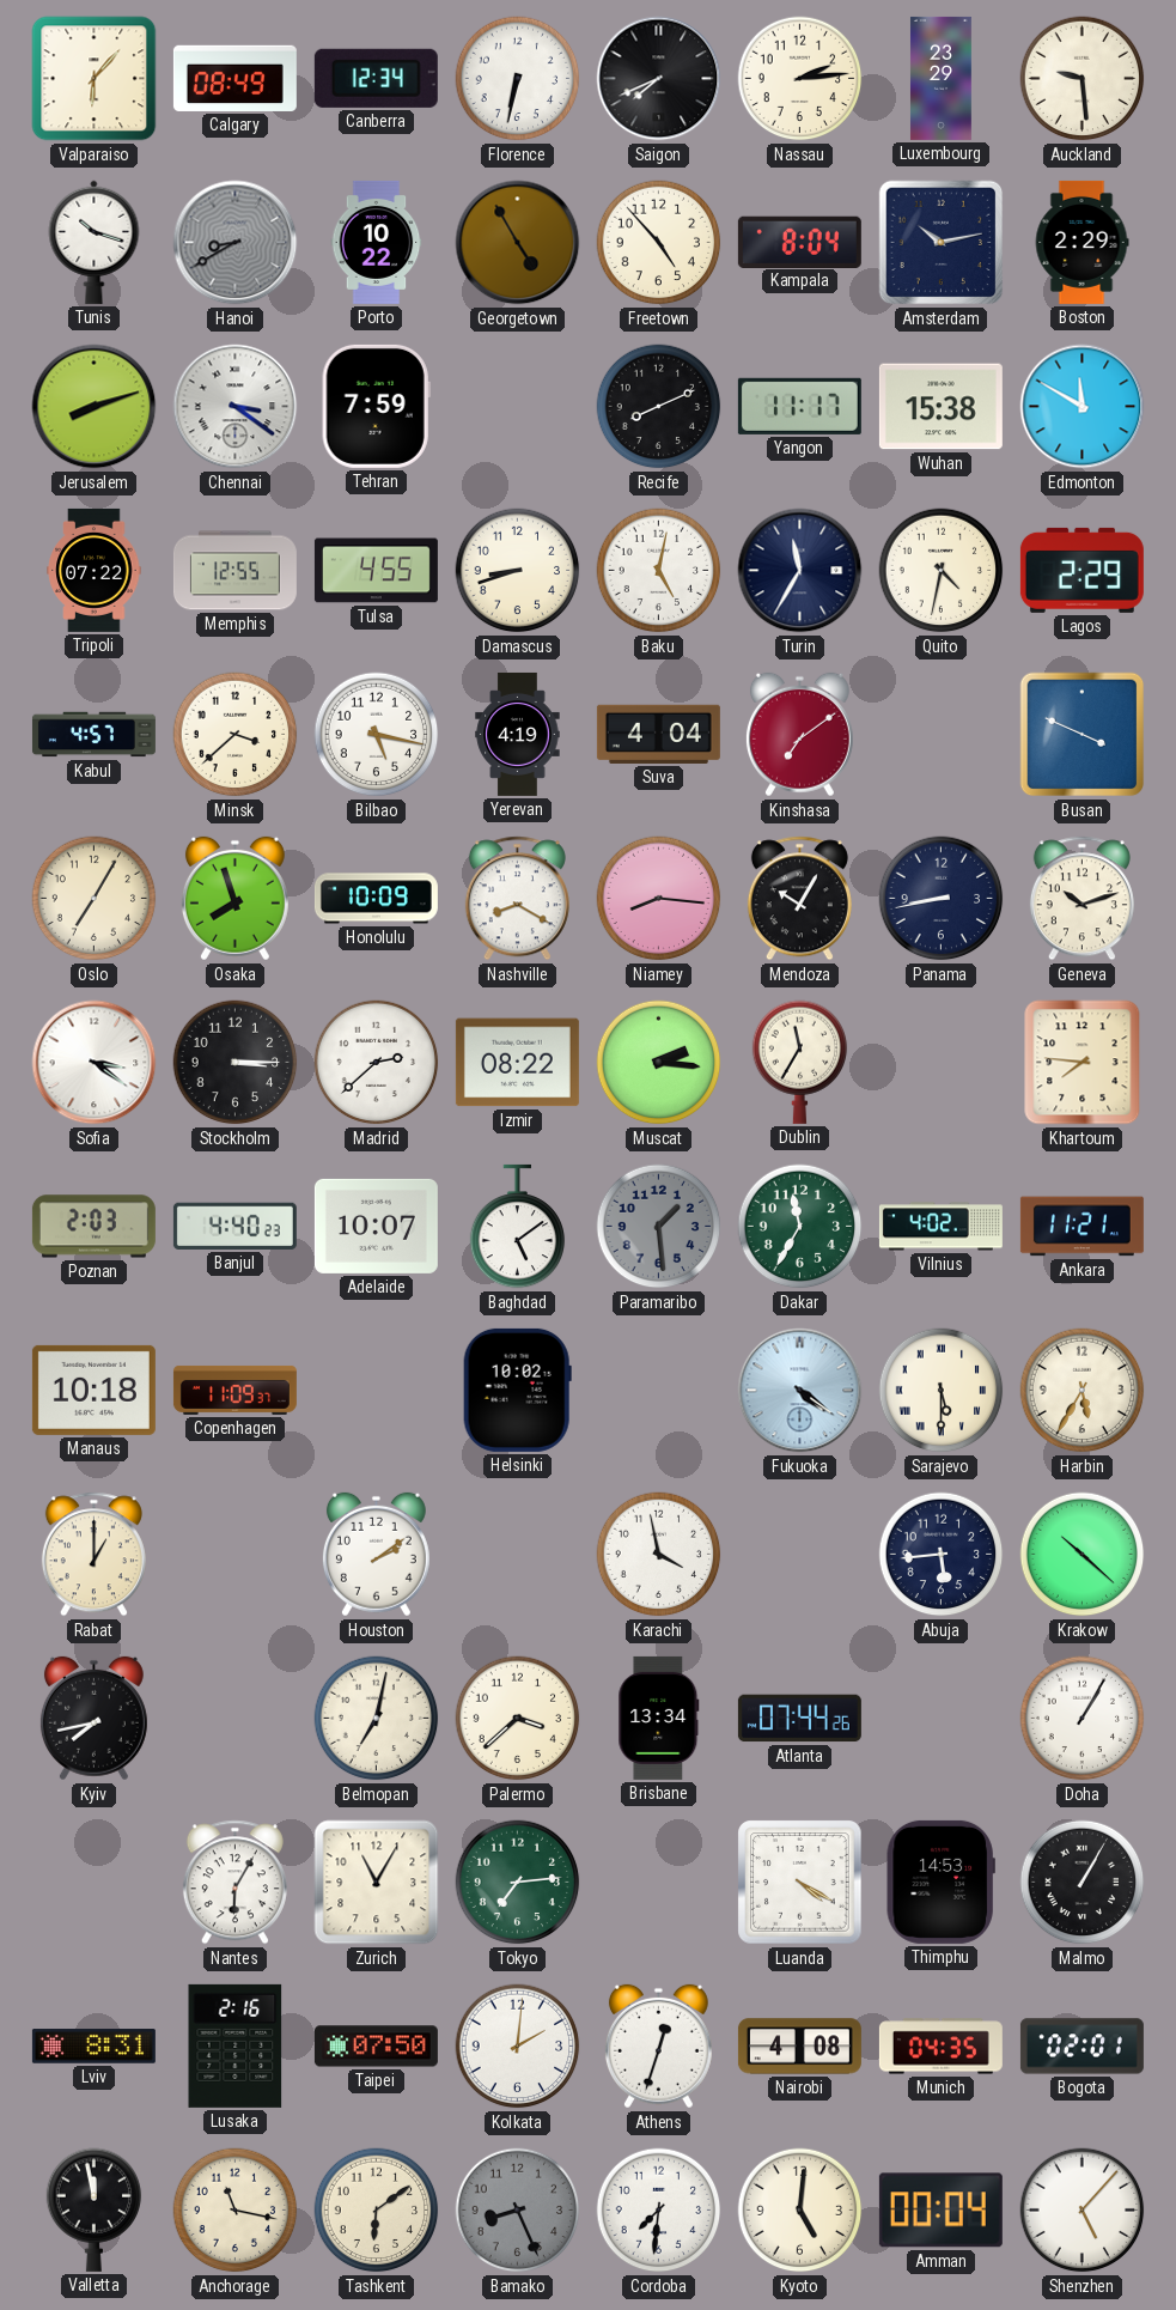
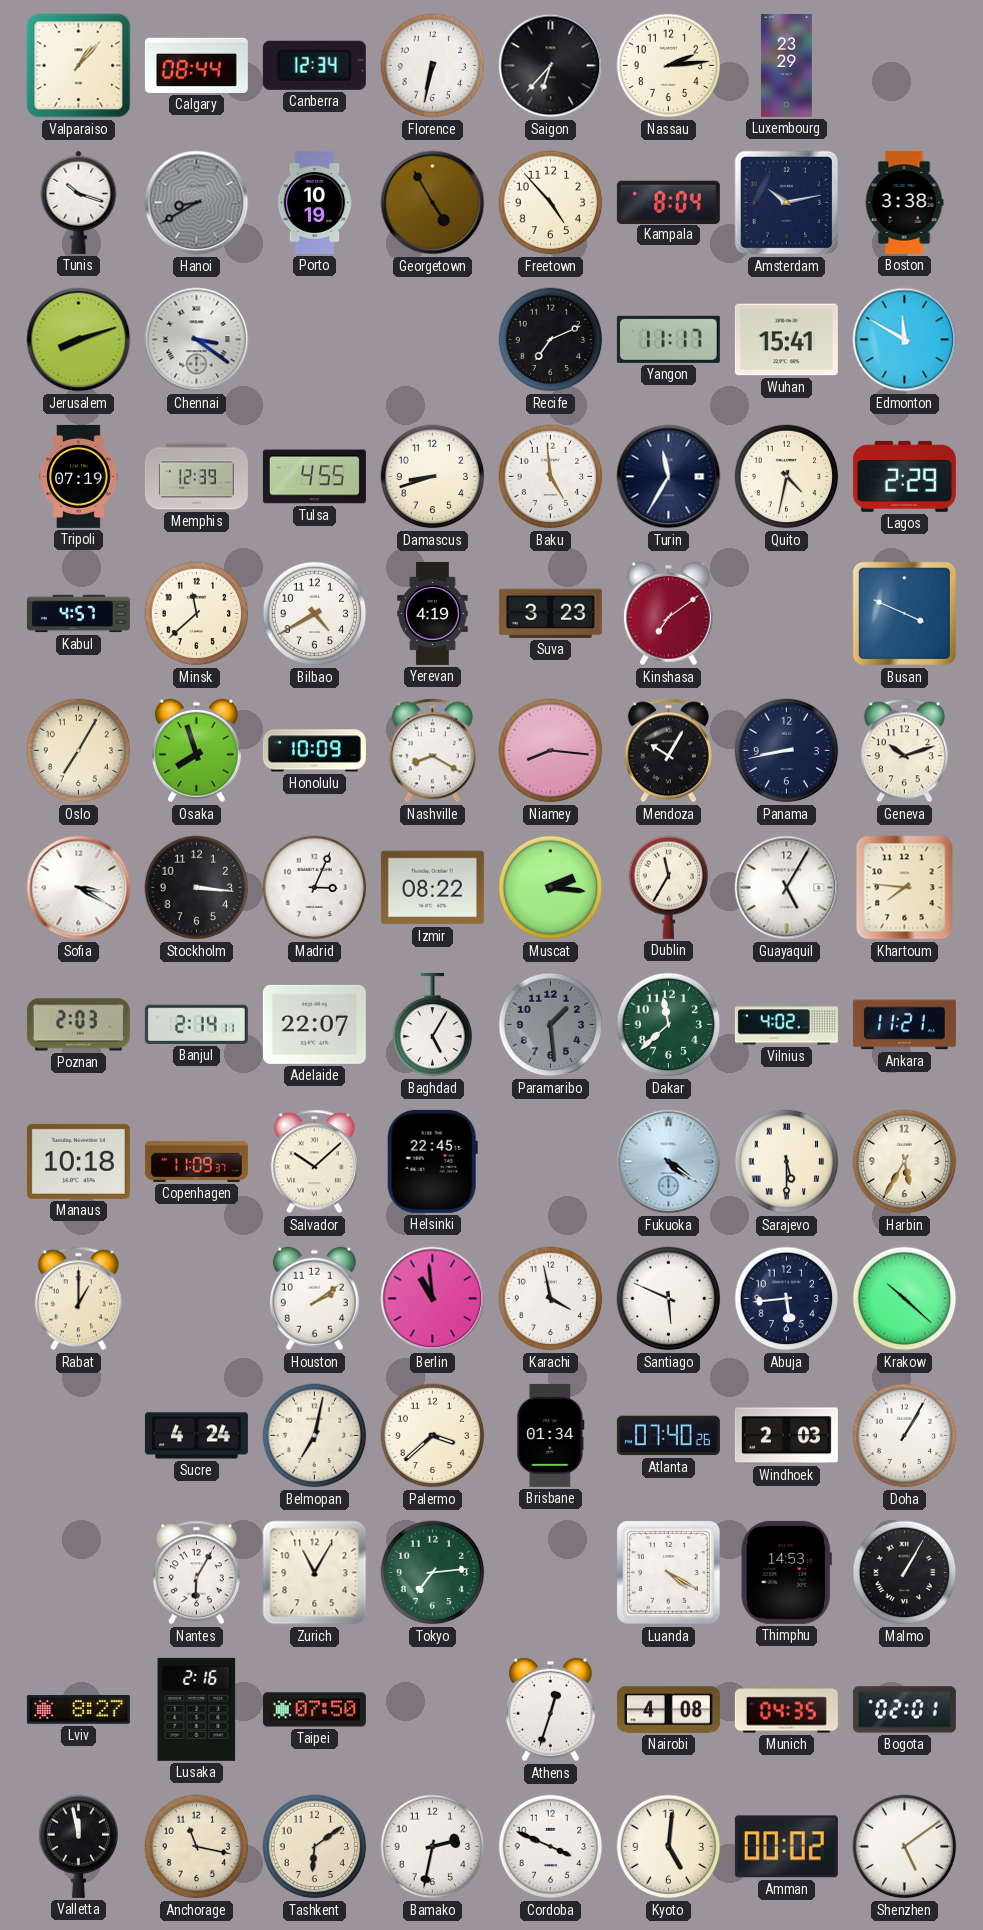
Valparaiso: 6:07 -> 1:07
Calgary: 08:49 -> 08:44
Saigon: 7:41 -> 6:37
Auckland: 9:29 -> none
Porto: 10:22 -> 10:19
Boston: 2:29 -> 3:38
Tehran: 7:59 -> none
Recife: 8:11 -> 7:11
Wuhan: 15:38 -> 15:41
Tripoli: 07:22 -> 07:19
Memphis: 12:55 -> 12:39
Baku: 5:02 -> 4:59
Minsk: 3:38 -> 11:38
Bilbao: 5:17 -> 4:40
Suva: 4:04 -> 3:23
Sofia: 3:21 -> 3:20
Stockholm: 3:15 -> 3:16
Madrid: 2:38 -> 3:04
Guayaquil: none -> 5:05
Banjul: 4:40 -> 2:14
Adelaide: 10:07 -> 22:07
Baghdad: 5:09 -> 5:05
Dakar: 11:35 -> 11:38
Salvador: none -> 10:08
Helsinki: 10:02 -> 22:45
Berlin: none -> 10:59
Santiago: none -> 5:49
Kyiv: 7:43 -> none
Sucre: none -> 4:24
Brisbane: 13:34 -> 01:34
Atlanta: 07:44 -> 07:40
Windhoek: none -> 2:03
Lviv: 8:31 -> 8:27
Kolkata: 2:01 -> none
Bamako: 8:26 -> 2:32
Bamako dial: grey -> white
Cordoba: 7:31 -> 3:49
Amman: 00:04 -> 00:02
Shenzhen: 5:07 -> 5:09
